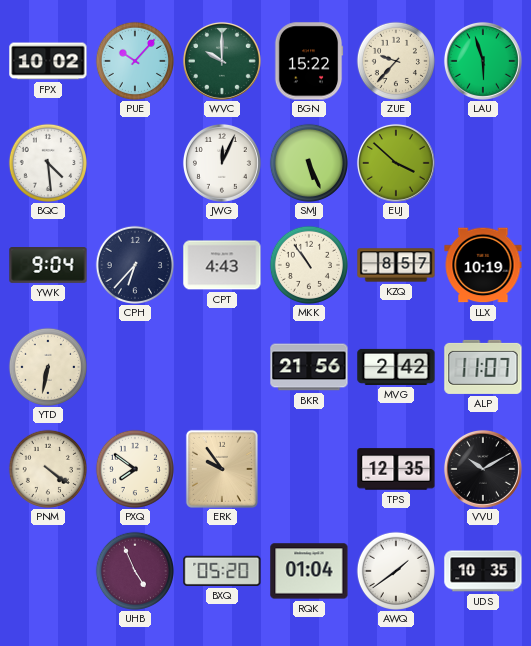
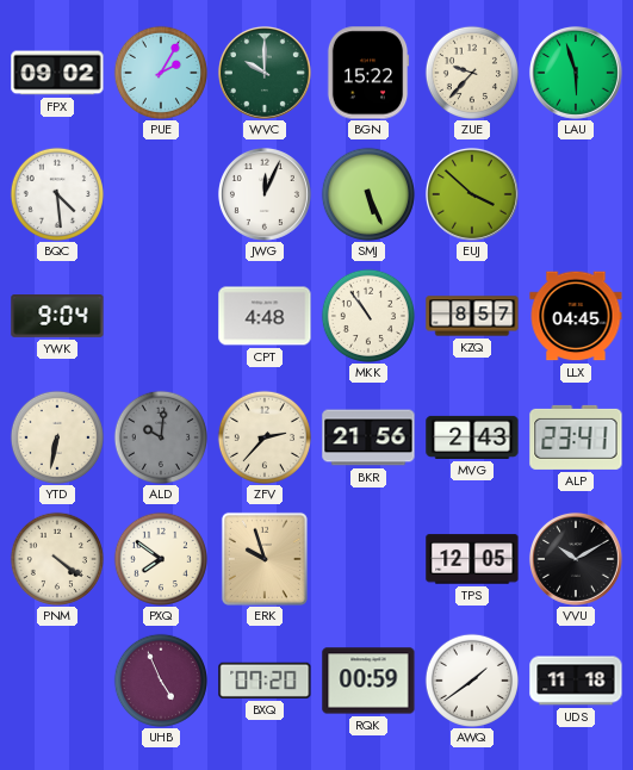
FPX: 10:02 -> 09:02
PUE: 10:07 -> 2:05
CPH: 6:37 -> none
CPT: 4:43 -> 4:48
LLX: 10:19 -> 04:45
ALD: none -> 10:01
ZFV: none -> 2:37
MVG: 2:42 -> 2:43
ALP: 11:07 -> 23:41
ERK: 9:54 -> 9:57
TPS: 12:35 -> 12:05
BXQ: 05:20 -> 07:20
RQK: 01:04 -> 00:59
UDS: 10:35 -> 11:18
